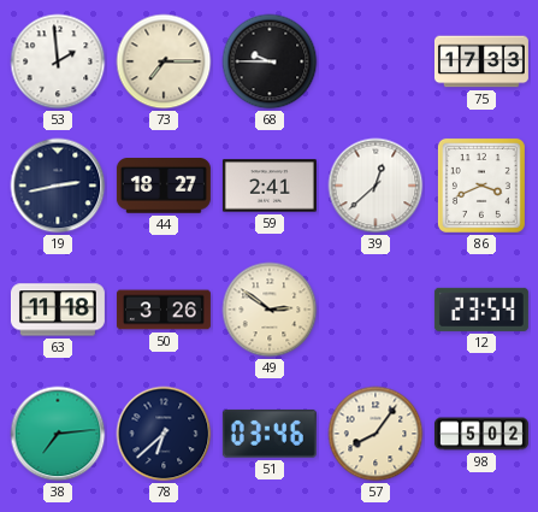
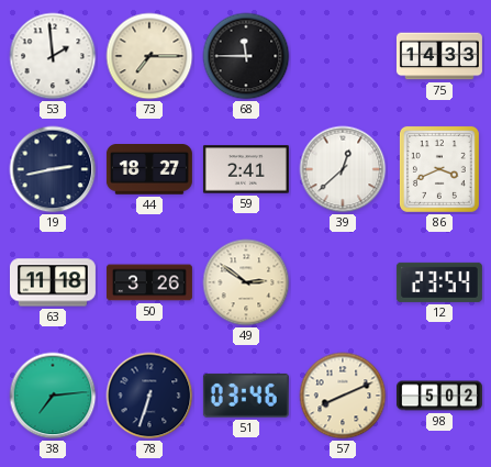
68: 9:45 -> 11:45
75: 17:33 -> 14:33
78: 6:38 -> 6:33
57: 8:06 -> 8:11
